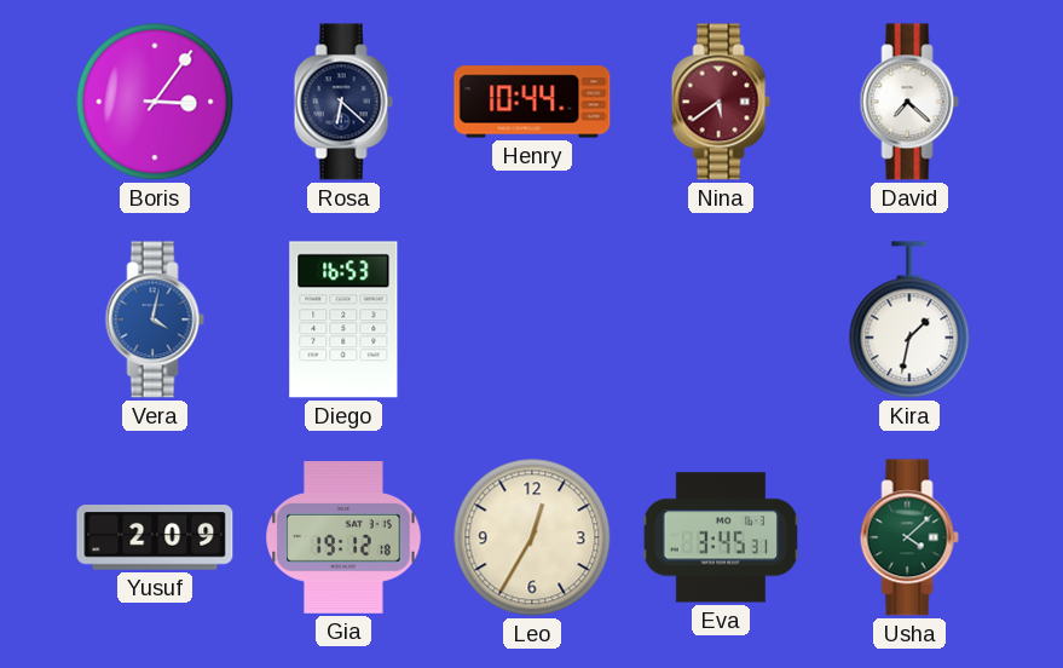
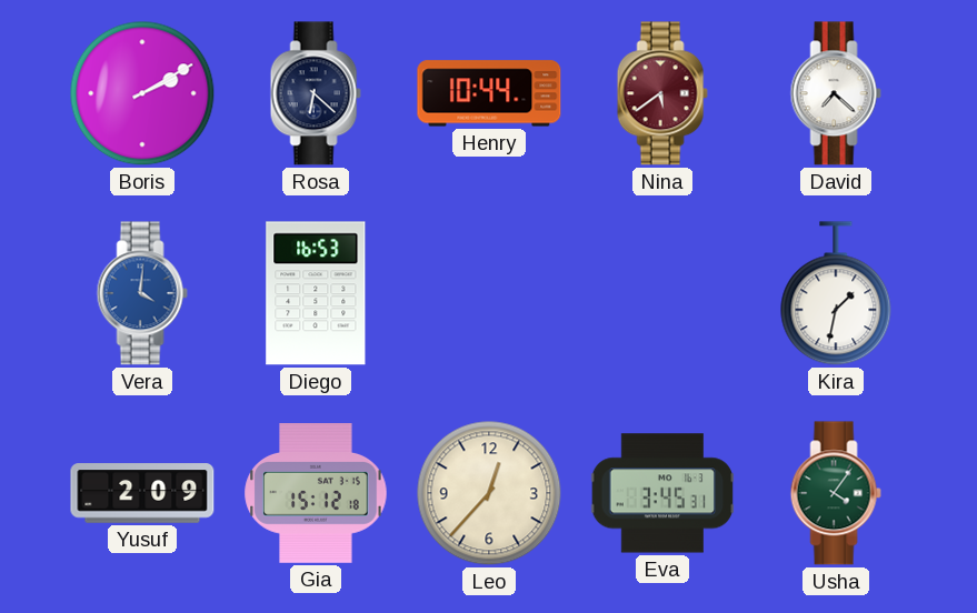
Boris: 3:06 -> 2:10
Vera: 4:02 -> 4:01
Gia: 19:12 -> 15:12
Leo: 12:35 -> 12:37
Usha: 4:08 -> 4:06
